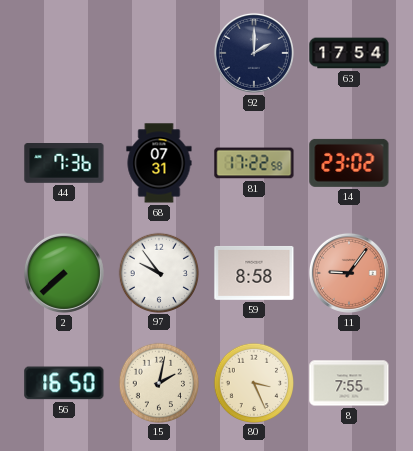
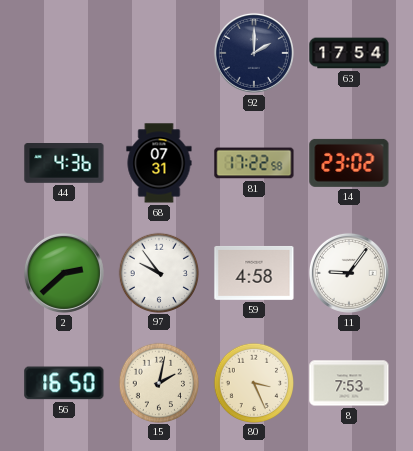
44: 7:36 -> 4:36
2: 7:38 -> 2:38
59: 8:58 -> 4:58
11 dial: salmon -> white
8: 7:55 -> 7:53
